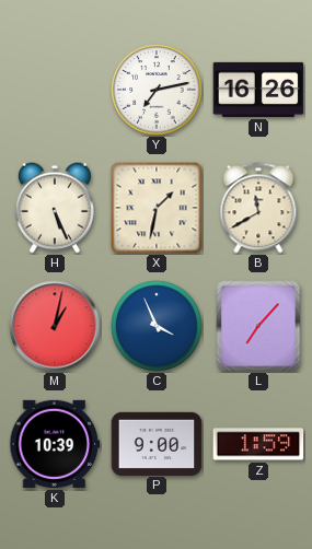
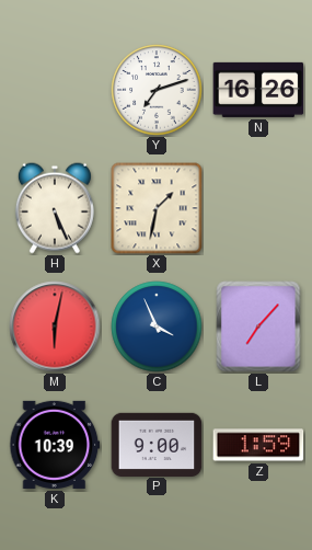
Y: 7:13 -> 7:12
B: 11:40 -> none
M: 1:02 -> 6:02
